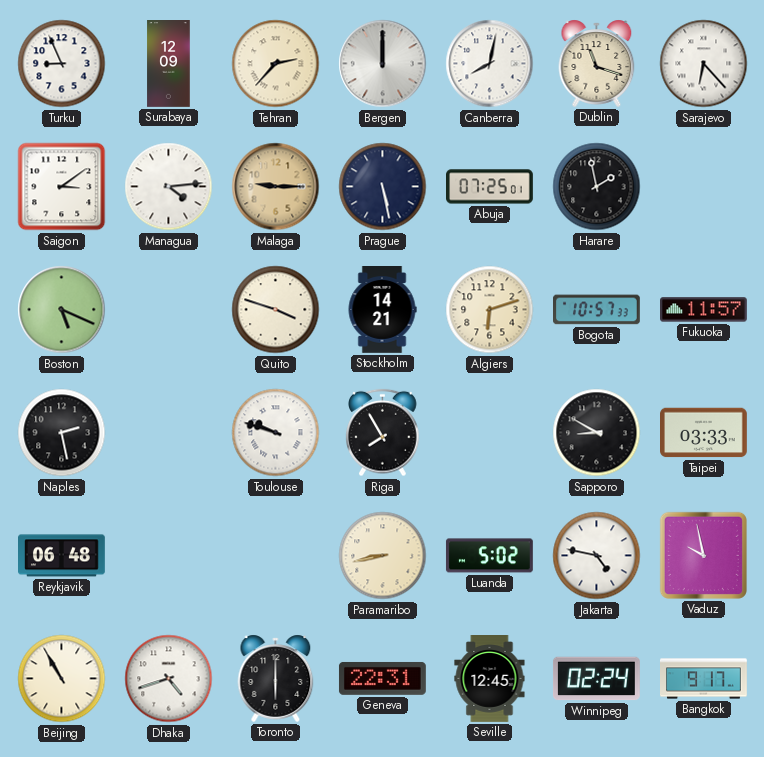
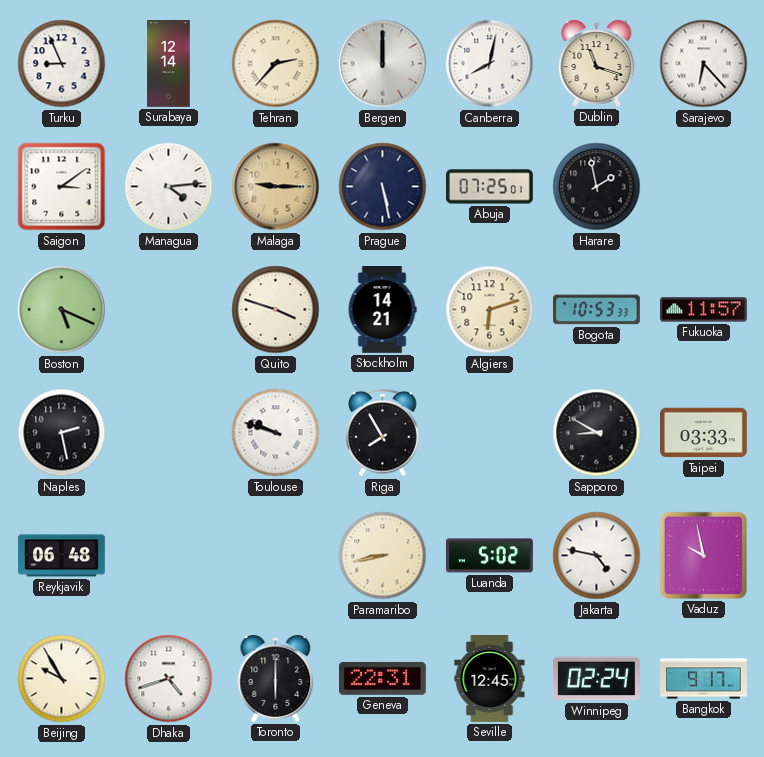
Surabaya: 12:09 -> 12:14
Bogota: 10:57 -> 10:53
Beijing: 10:55 -> 9:55
